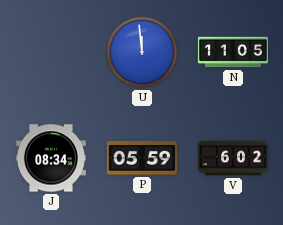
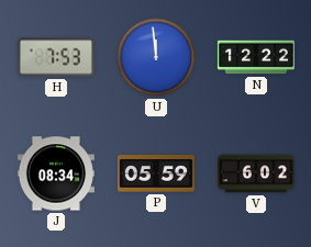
H: none -> 7:53
N: 11:05 -> 12:22
